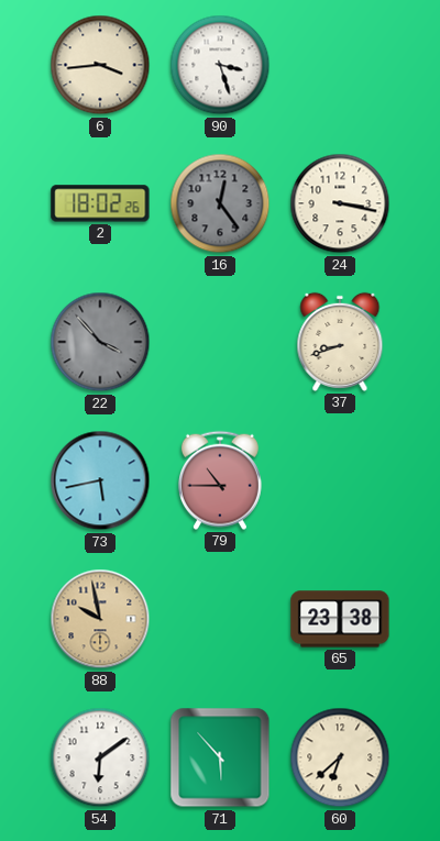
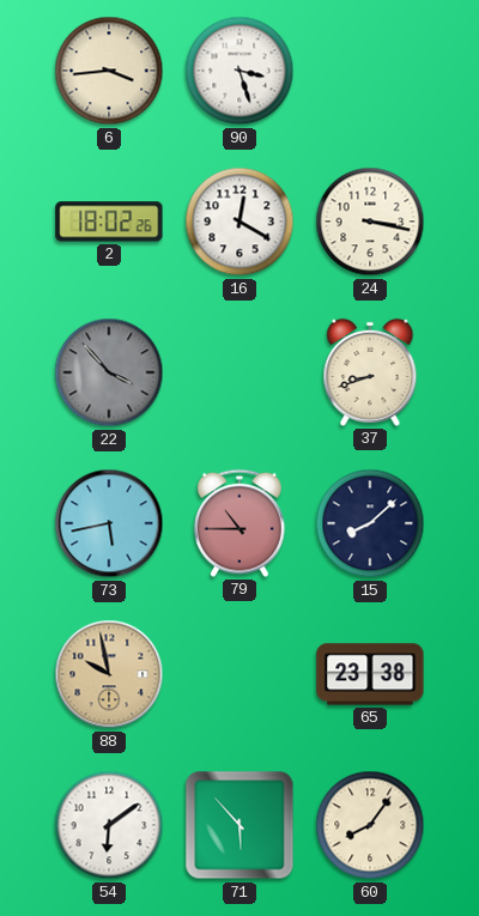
16: 12:24 -> 12:20
16 dial: grey -> white
15: none -> 8:08
60: 6:38 -> 8:06
